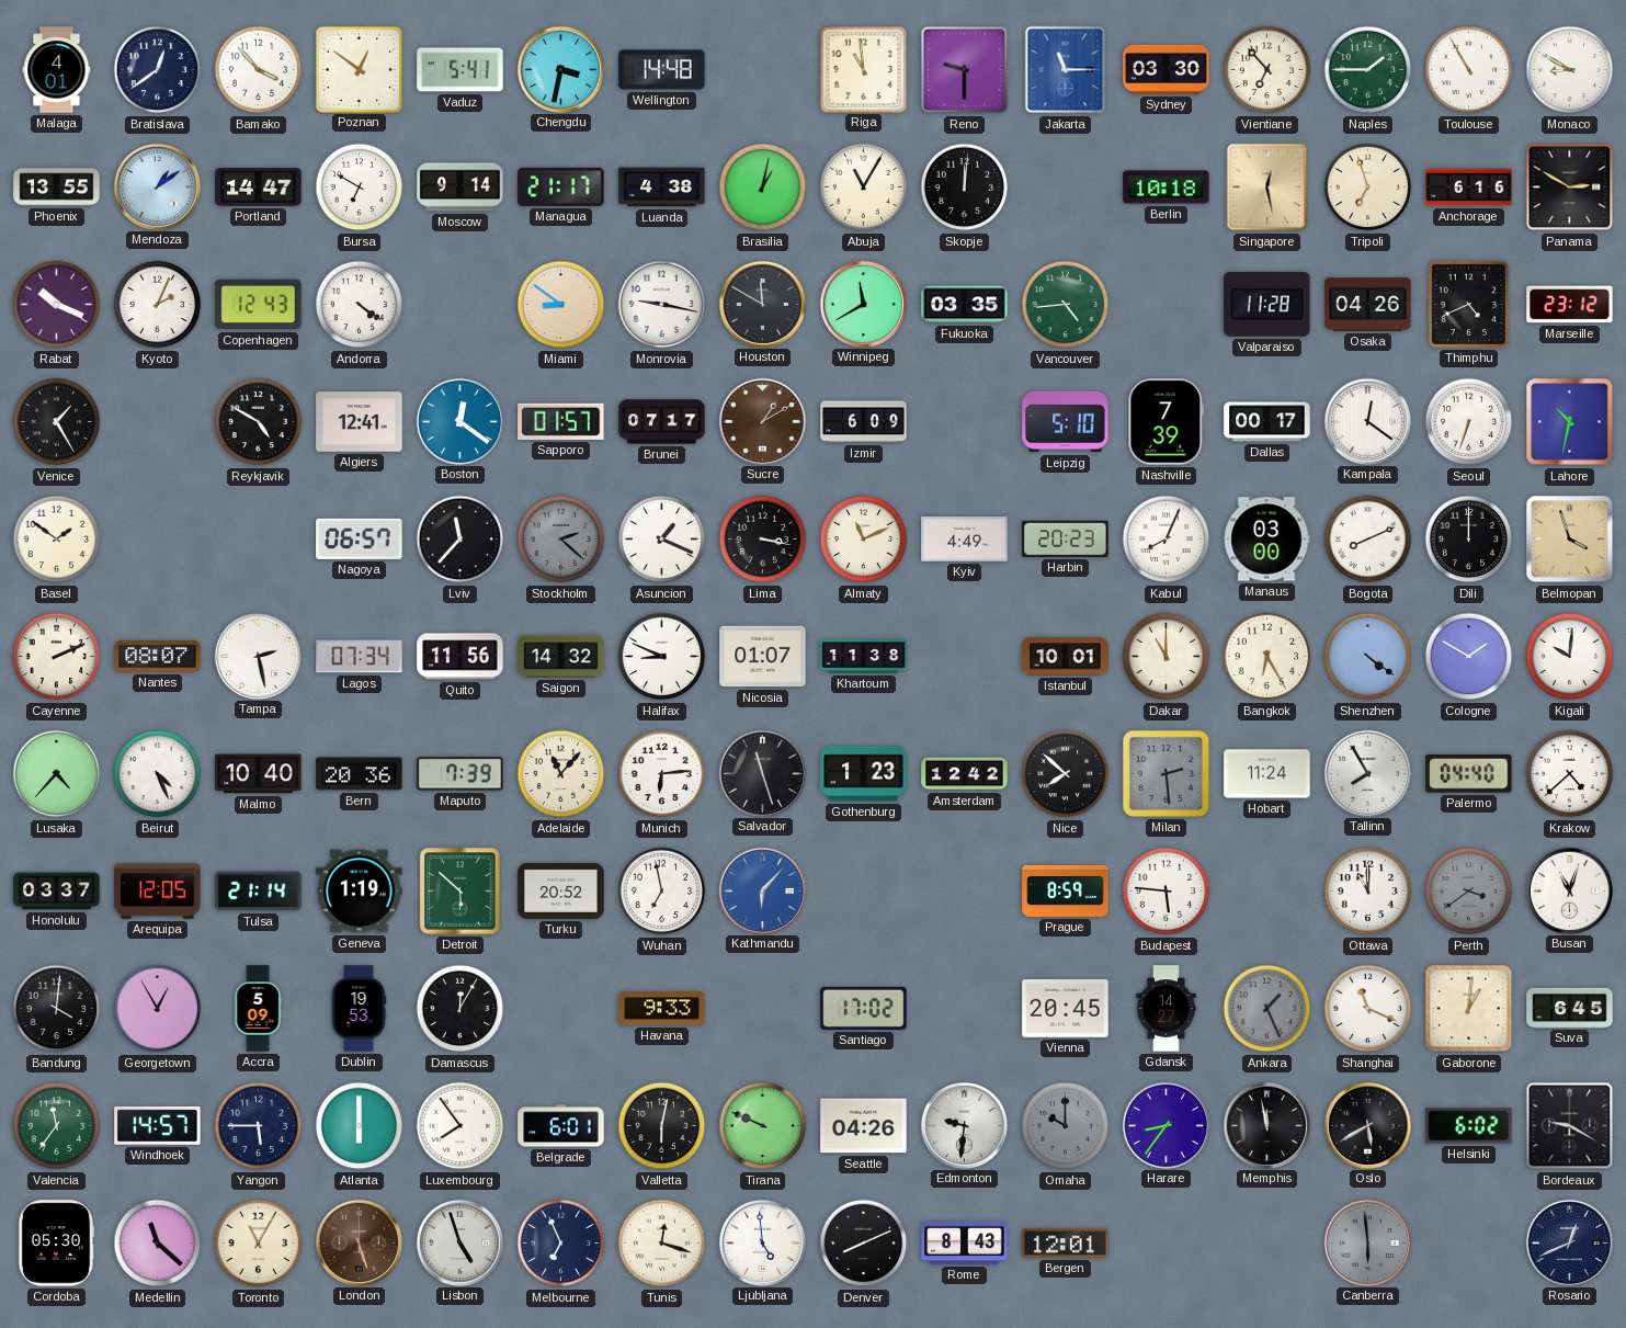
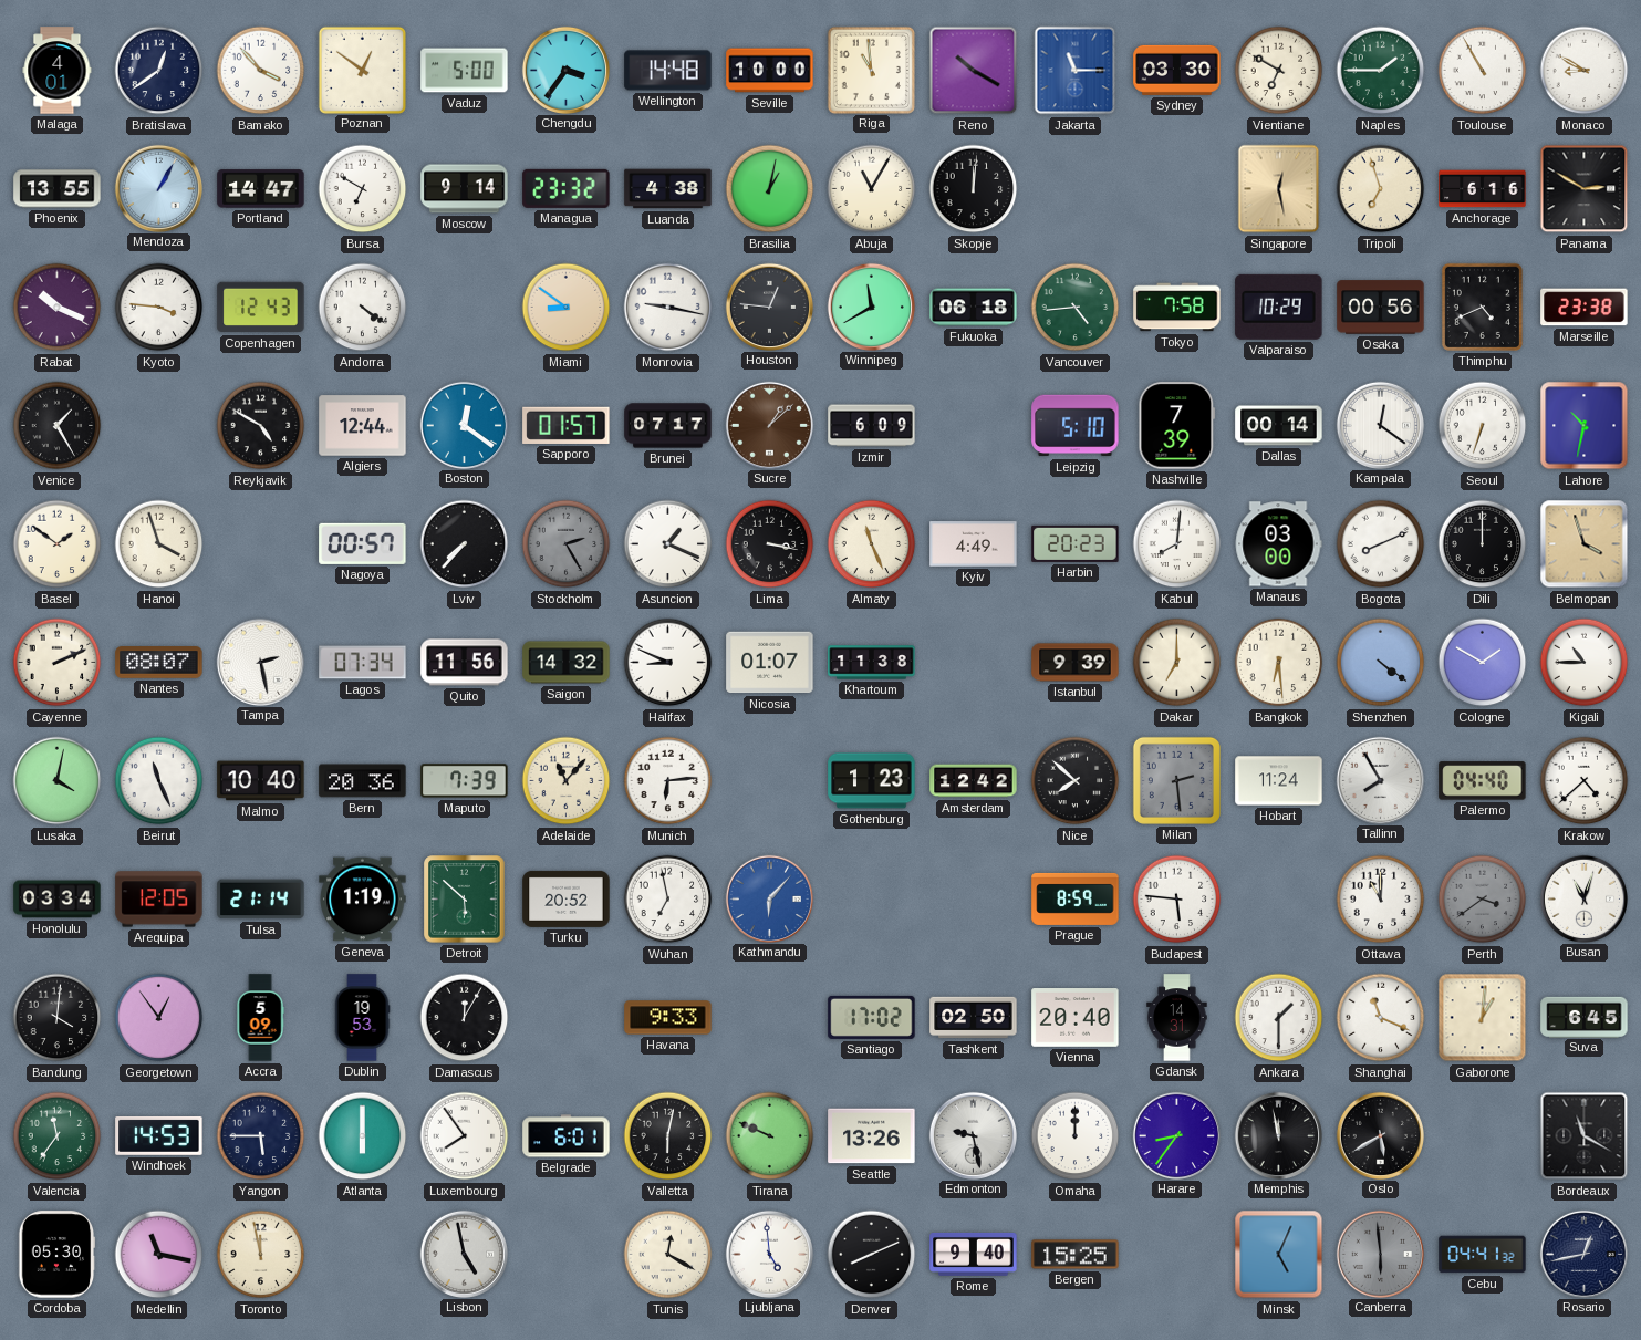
Vaduz: 5:41 -> 5:00
Chengdu: 3:32 -> 3:36
Seville: none -> 10:00
Reno: 9:30 -> 10:20
Vientiane: 6:53 -> 6:50
Mendoza: 1:09 -> 1:05
Managua: 21:17 -> 23:32
Berlin: 10:18 -> none
Kyoto: 2:04 -> 3:46
Houston: 11:50 -> 12:46
Fukuoka: 03:35 -> 06:18
Tokyo: none -> 7:58
Valparaiso: 11:28 -> 10:29
Osaka: 04:26 -> 00:56
Marseille: 23:12 -> 23:38
Algiers: 12:41 -> 12:44
Sucre: 1:10 -> 1:08
Dallas: 00:17 -> 00:14
Hanoi: none -> 3:57
Nagoya: 06:57 -> 00:57
Lviv: 11:37 -> 7:37
Stockholm: 2:22 -> 2:25
Almaty: 11:11 -> 11:26
Kabul: 8:04 -> 8:01
Istanbul: 10:01 -> 9:39
Dakar: 11:00 -> 7:00
Bangkok: 6:25 -> 6:29
Kigali: 10:01 -> 10:45
Lusaka: 4:37 -> 4:02
Beirut: 4:26 -> 11:26
Salvador: 11:27 -> none
Honolulu: 03:37 -> 03:34
Georgetown: 12:55 -> 12:54
Tashkent: none -> 02:50
Vienna: 20:45 -> 20:40
Gdansk: 14:27 -> 14:31
Ankara: 1:26 -> 1:30
Ankara dial: grey -> white
Windhoek: 14:57 -> 14:53
Seattle: 04:26 -> 13:26
Edmonton: 9:31 -> 9:28
Omaha: 10:00 -> 12:00
Omaha dial: grey -> white
Helsinki: 6:02 -> none
Bordeaux: 9:20 -> 11:20
Medellin: 11:22 -> 11:17
Toronto: 11:05 -> 11:58
London: 5:27 -> none
Lisbon: 4:57 -> 4:58
Melbourne: 6:56 -> none
Tunis: 12:18 -> 12:20
Rome: 8:43 -> 9:40
Bergen: 12:01 -> 15:25
Minsk: none -> 5:04
Cebu: none -> 04:41
Rosario: 12:41 -> 12:43
